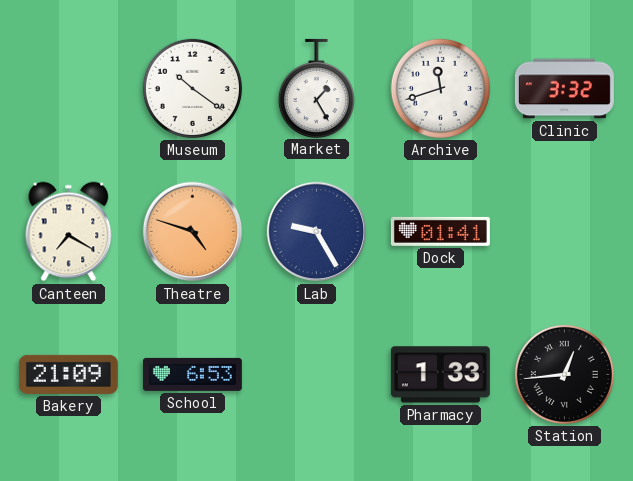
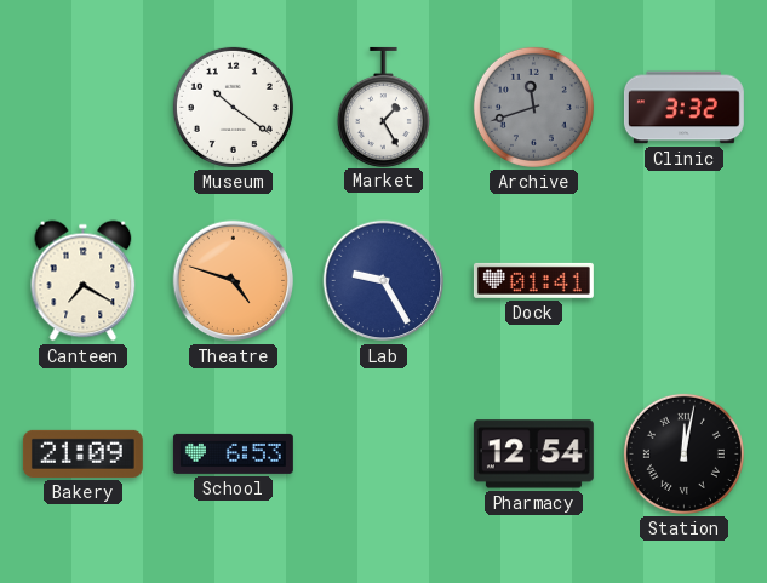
Archive dial: white -> grey
Pharmacy: 1:33 -> 12:54
Station: 12:44 -> 12:02
